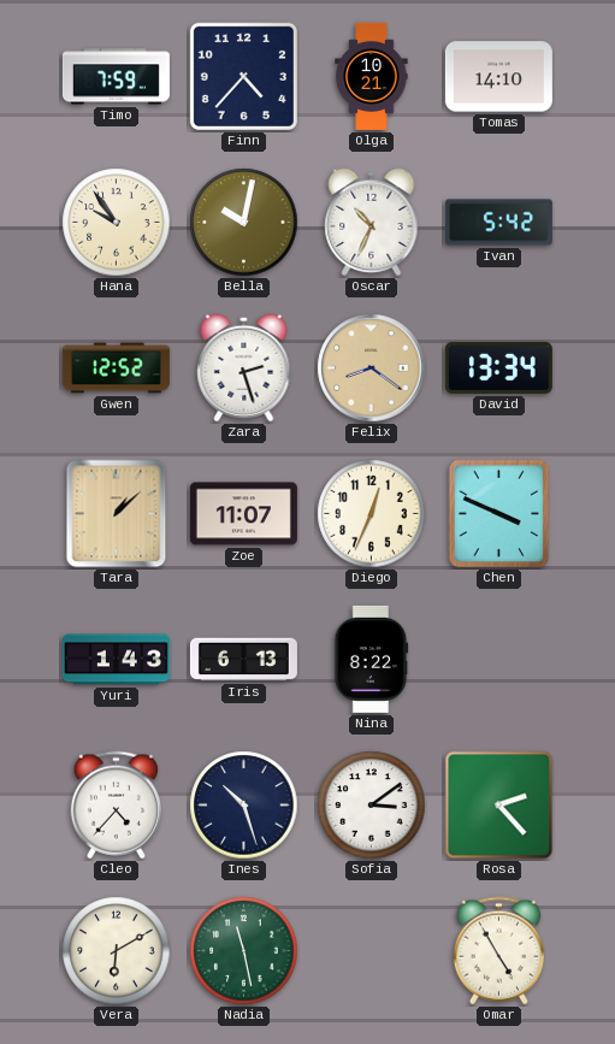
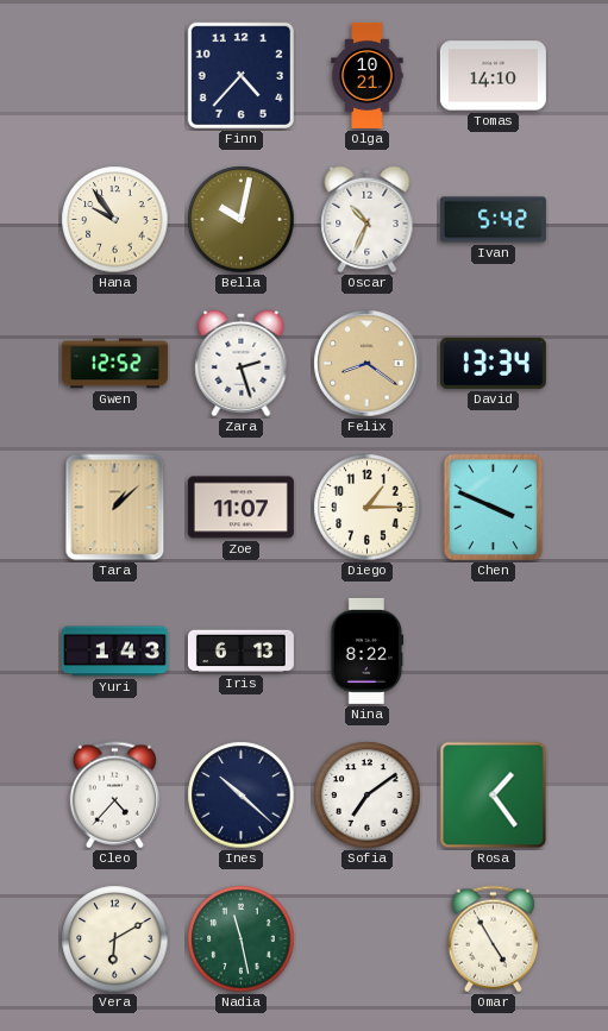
Timo: 7:59 -> none
Diego: 12:34 -> 1:15
Ines: 10:27 -> 10:22
Sofia: 3:09 -> 7:09
Rosa: 2:23 -> 1:24
